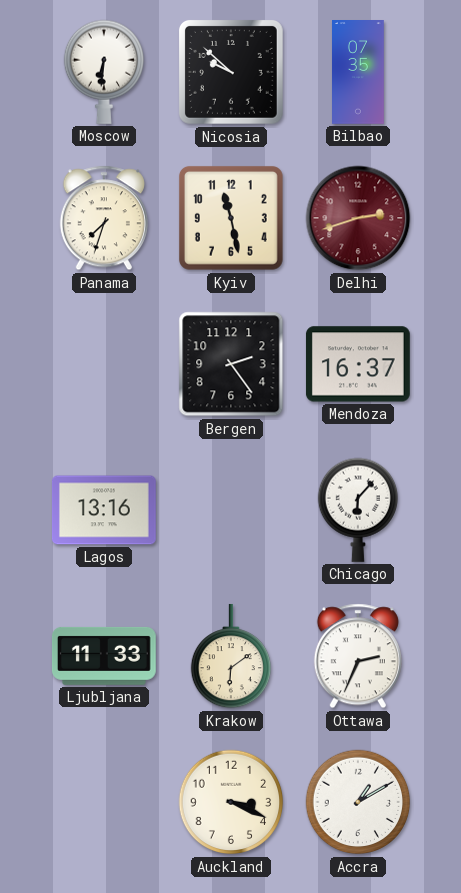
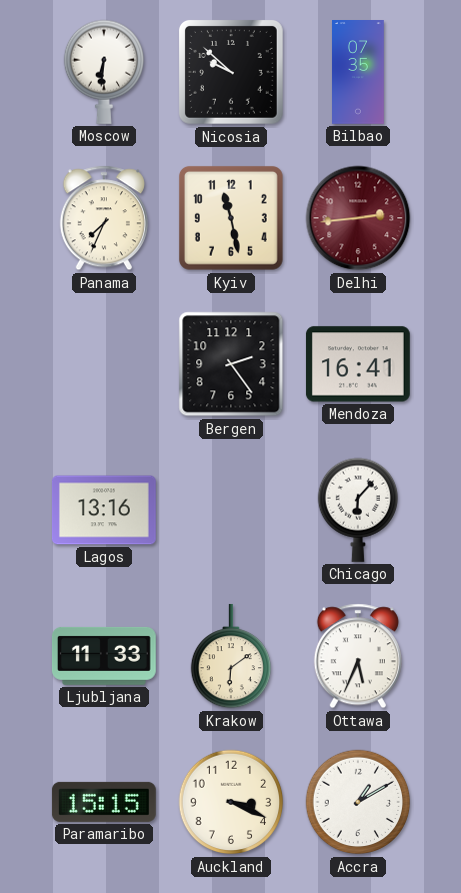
Panama: 7:33 -> 7:34
Delhi: 2:42 -> 2:44
Mendoza: 16:37 -> 16:41
Ottawa: 2:34 -> 5:34
Paramaribo: none -> 15:15
